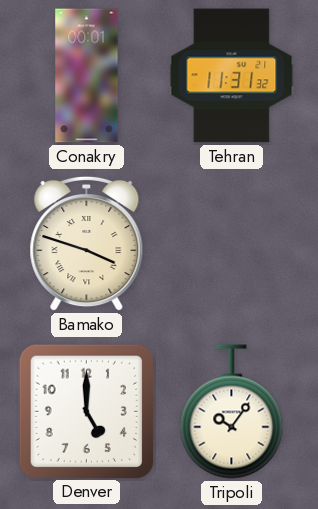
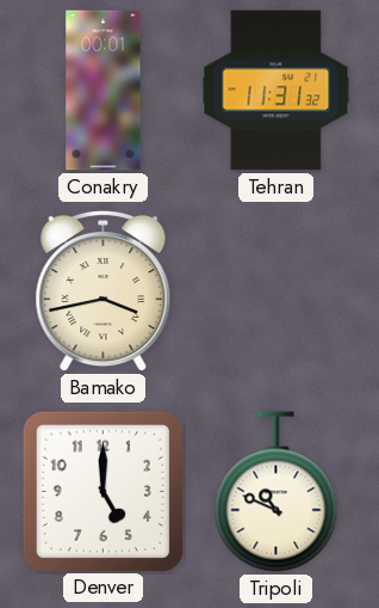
Bamako: 3:48 -> 3:43
Tripoli: 10:06 -> 10:49
